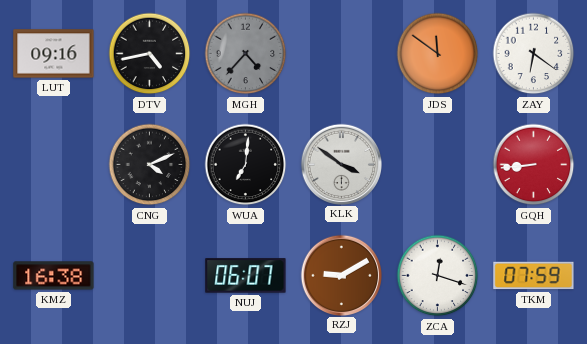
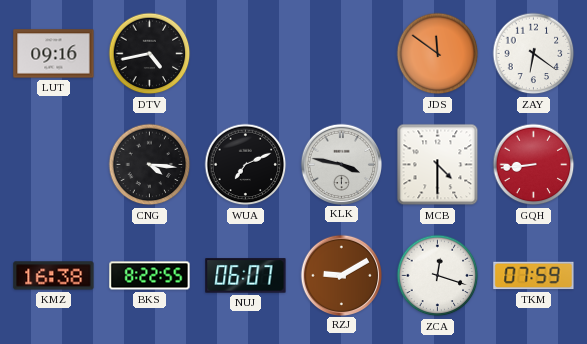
MGH: 4:37 -> none
CNG: 4:11 -> 4:16
WUA: 7:01 -> 7:11
KLK: 3:51 -> 3:47
MCB: none -> 4:30
BKS: none -> 8:22
